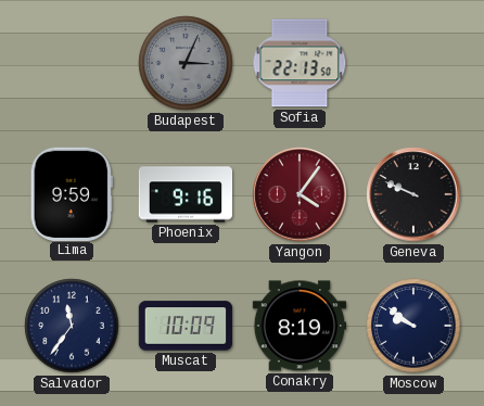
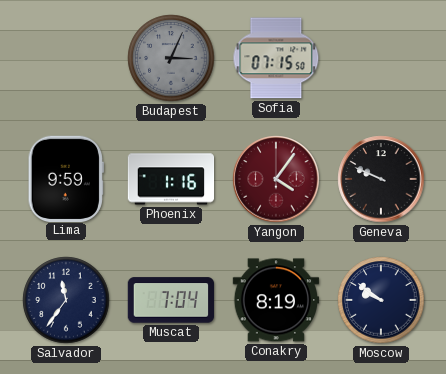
Sofia: 22:13 -> 07:15
Phoenix: 9:16 -> 1:16
Muscat: 10:09 -> 7:04
